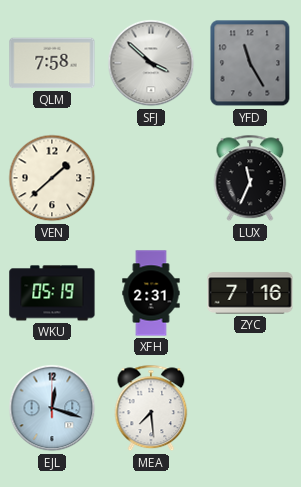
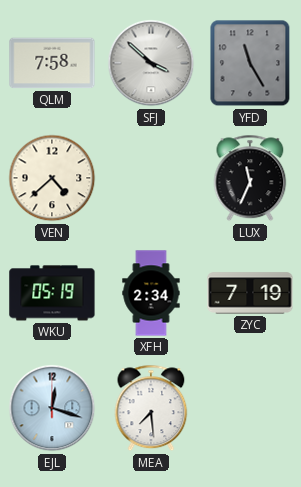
VEN: 1:38 -> 4:38
XFH: 2:31 -> 2:34
ZYC: 7:16 -> 7:19
